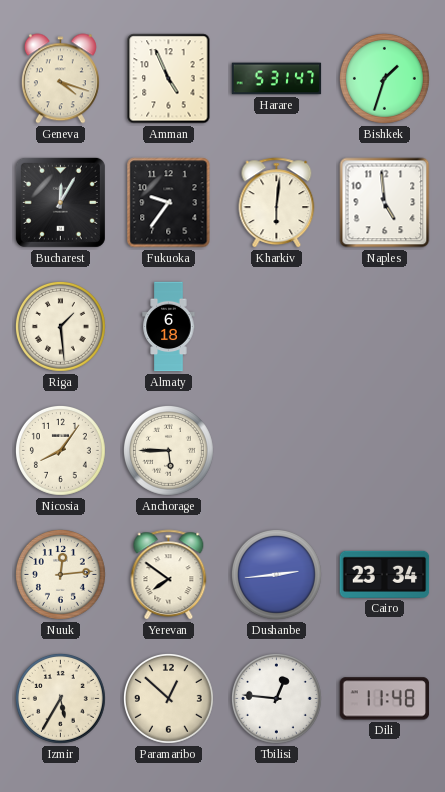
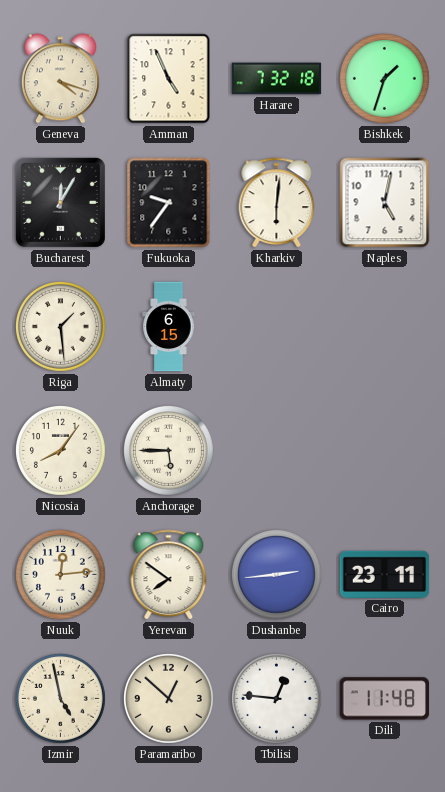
Harare: 5:31 -> 7:32
Naples: 4:59 -> 5:02
Almaty: 6:18 -> 6:15
Cairo: 23:34 -> 23:11
Izmir: 5:35 -> 4:58
